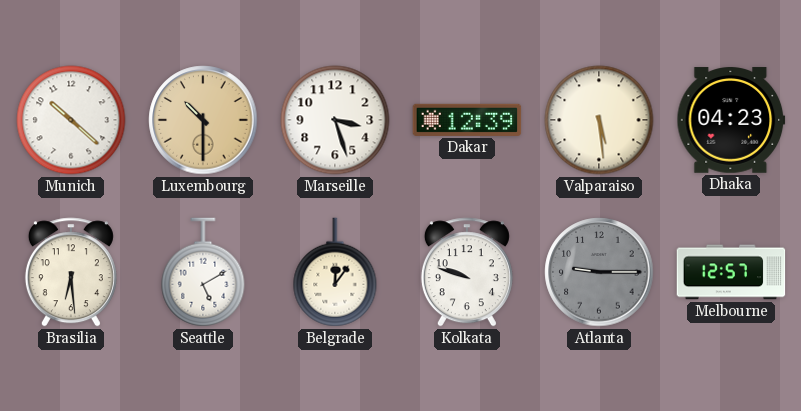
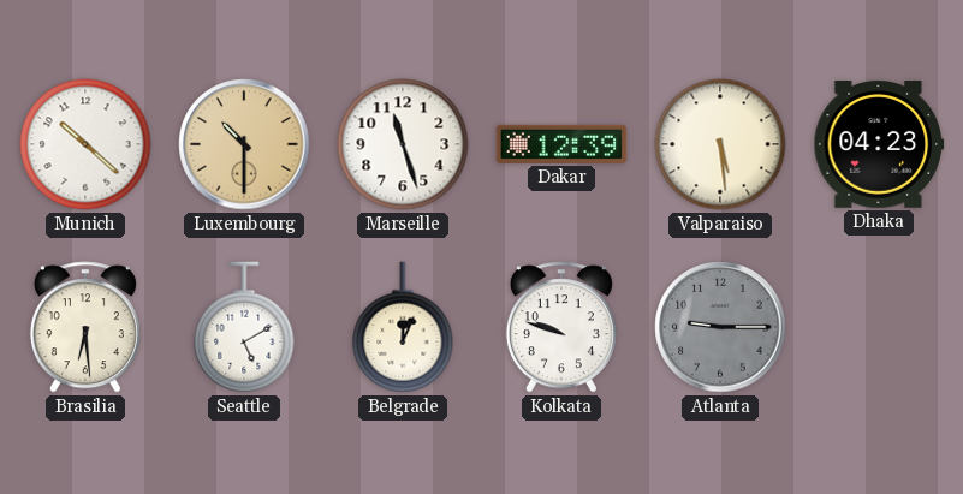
Marseille: 3:27 -> 11:27
Belgrade: 12:06 -> 12:04
Melbourne: 12:57 -> none
